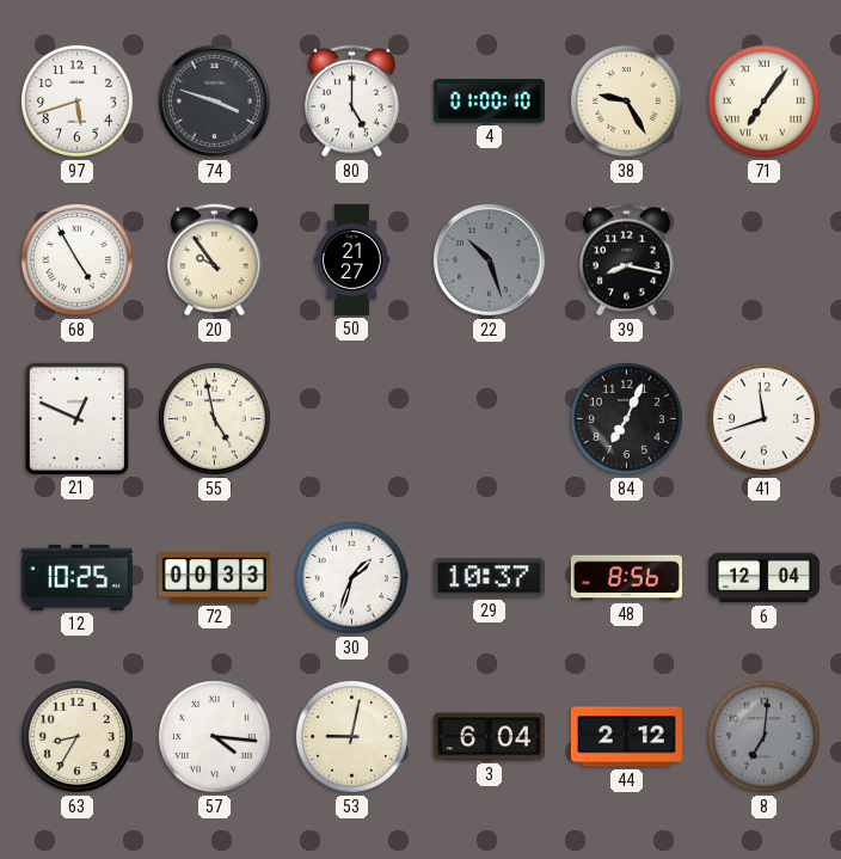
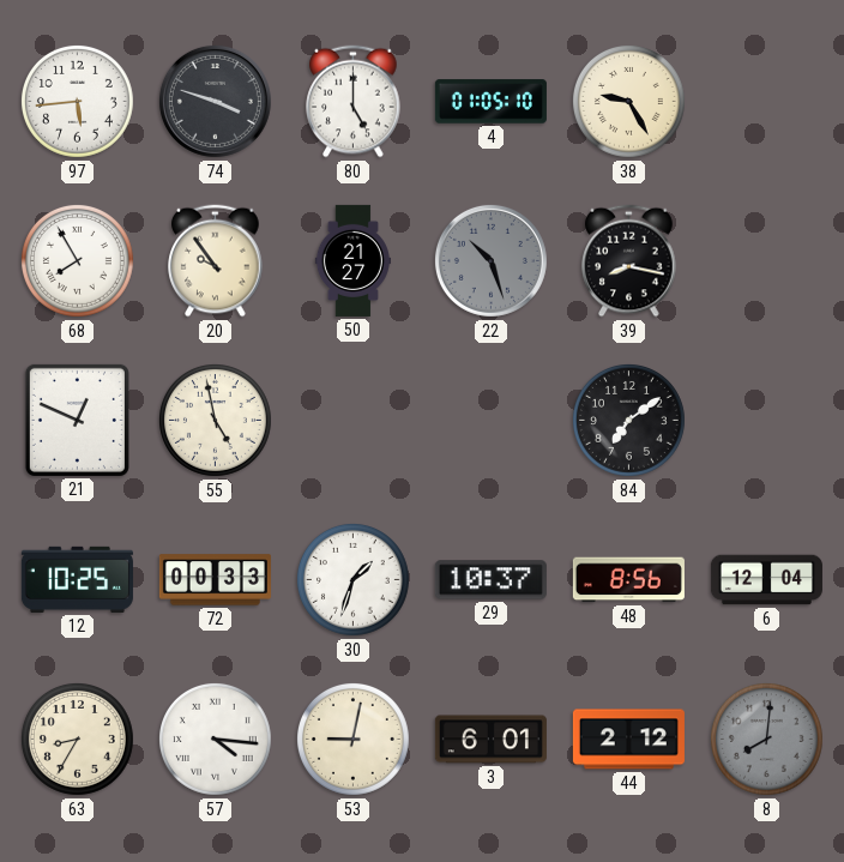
97: 5:42 -> 5:44
4: 01:00 -> 01:05
71: 7:06 -> none
68: 4:55 -> 7:55
84: 7:04 -> 7:09
41: 11:42 -> none
3: 6:04 -> 6:01
8: 7:01 -> 8:01
